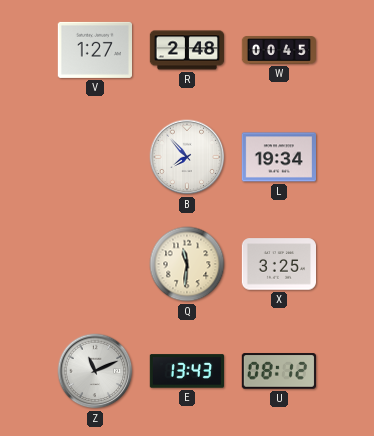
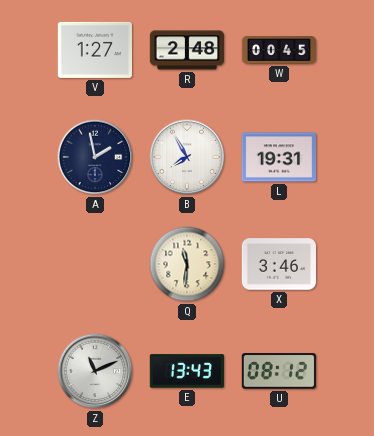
A: none -> 1:58
B: 7:53 -> 7:55
L: 19:34 -> 19:31
X: 3:25 -> 3:46
